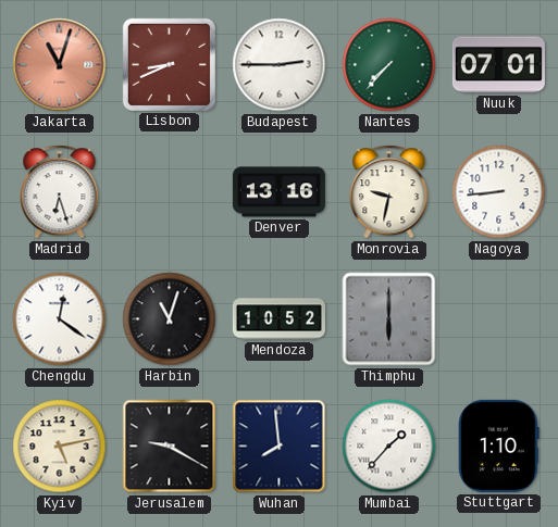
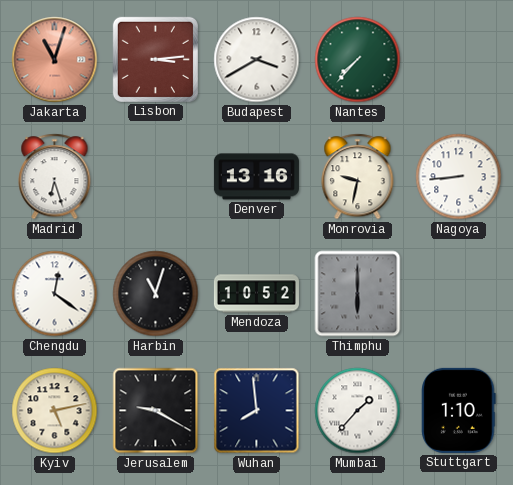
Lisbon: 8:41 -> 3:14
Budapest: 2:45 -> 3:40
Nuuk: 07:01 -> none
